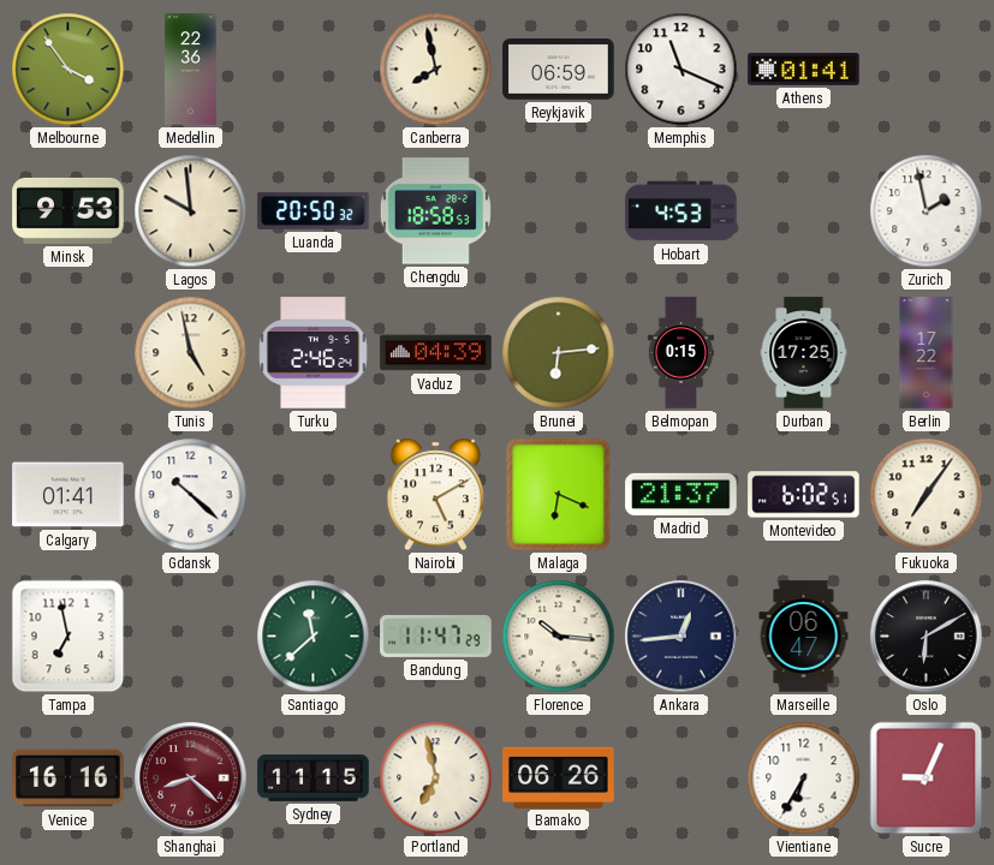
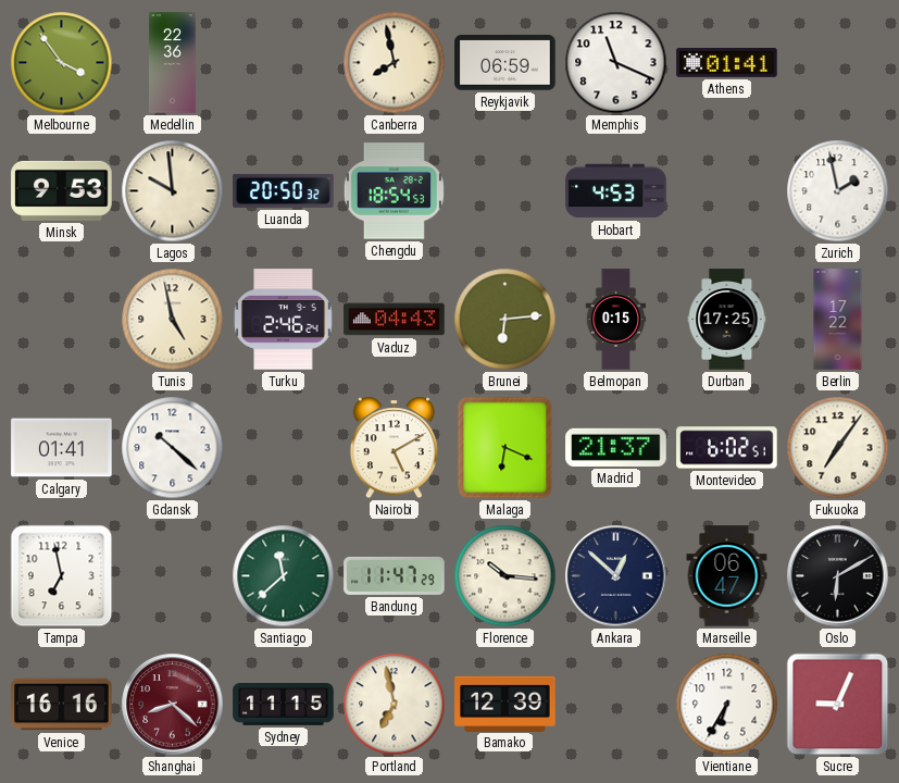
Chengdu: 18:58 -> 18:54
Vaduz: 04:39 -> 04:43
Ankara: 12:44 -> 12:52
Bamako: 06:26 -> 12:39
